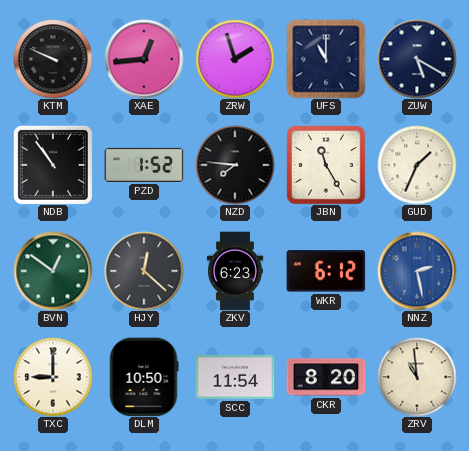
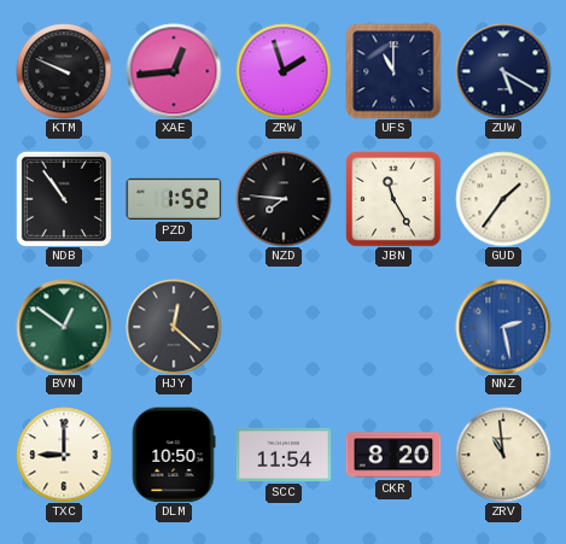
GUD: 1:34 -> 1:36
ZKV: 6:23 -> none
WKR: 6:12 -> none
